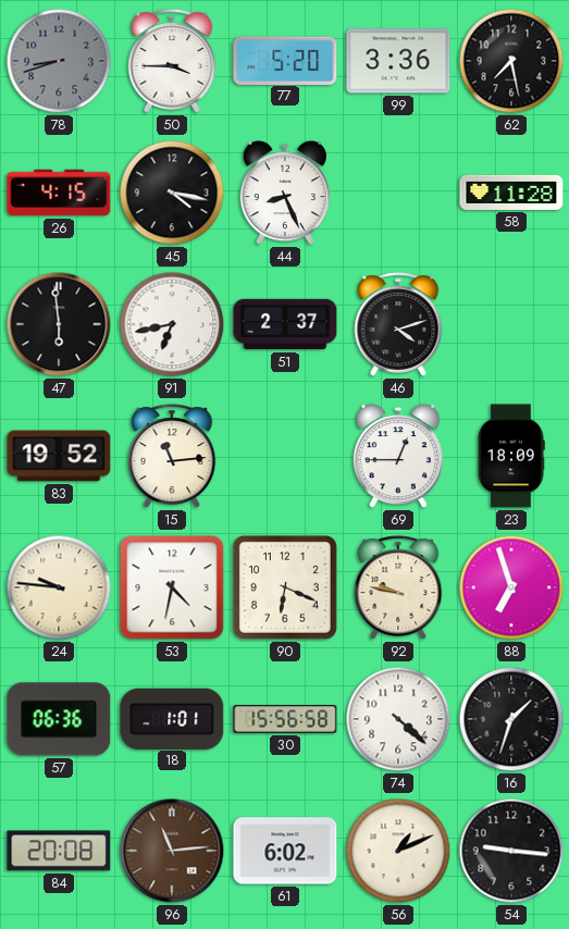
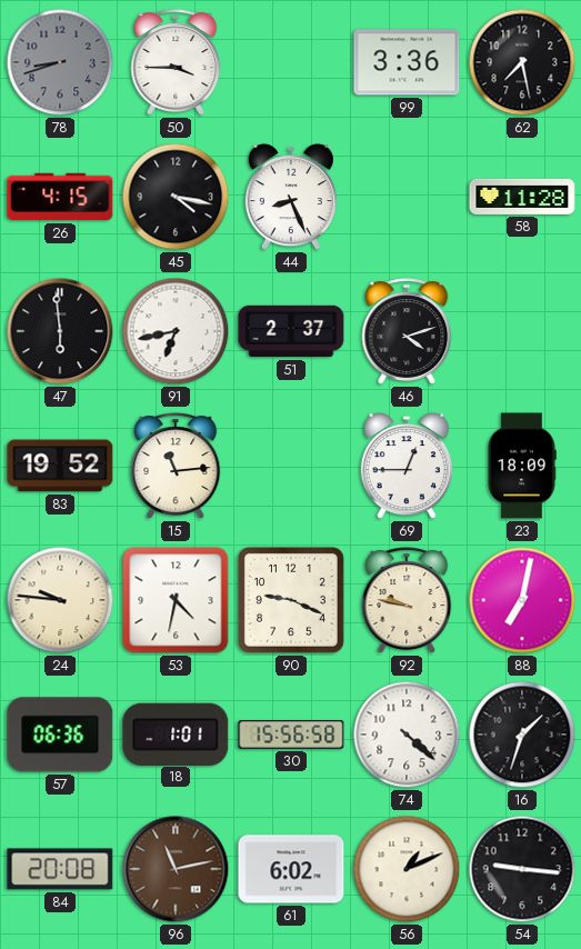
77: 5:20 -> none
90: 6:19 -> 9:19
88: 6:57 -> 7:02
96: 11:14 -> 11:13
